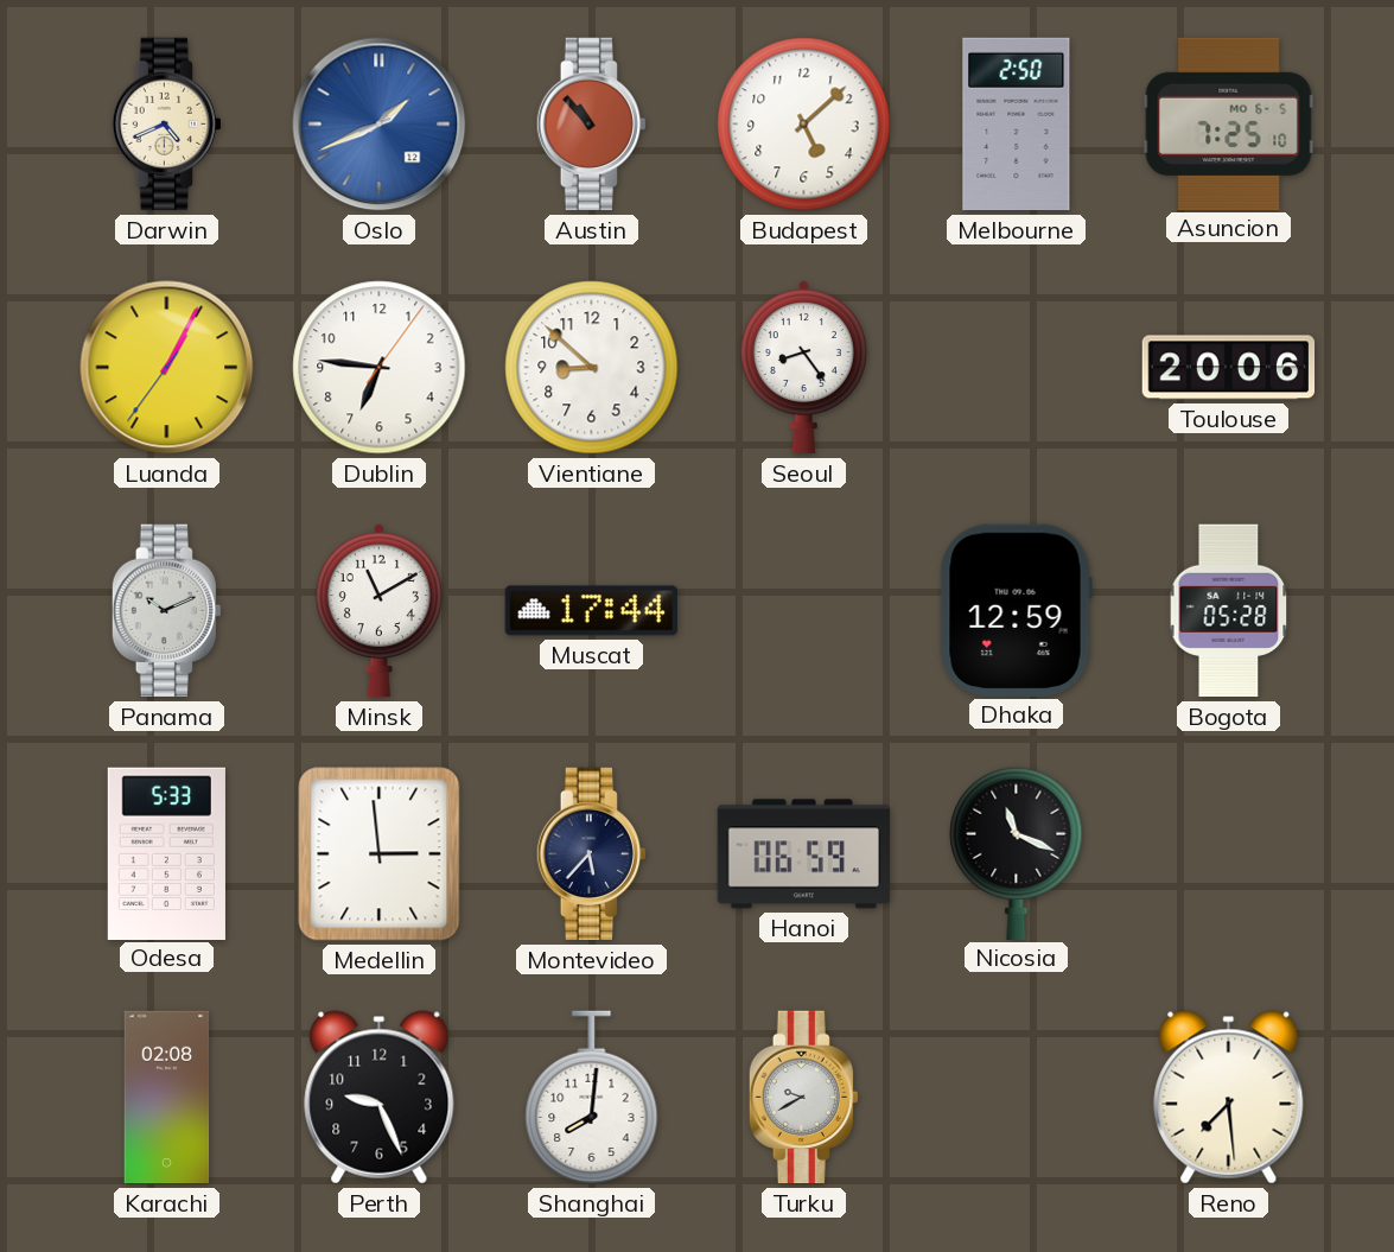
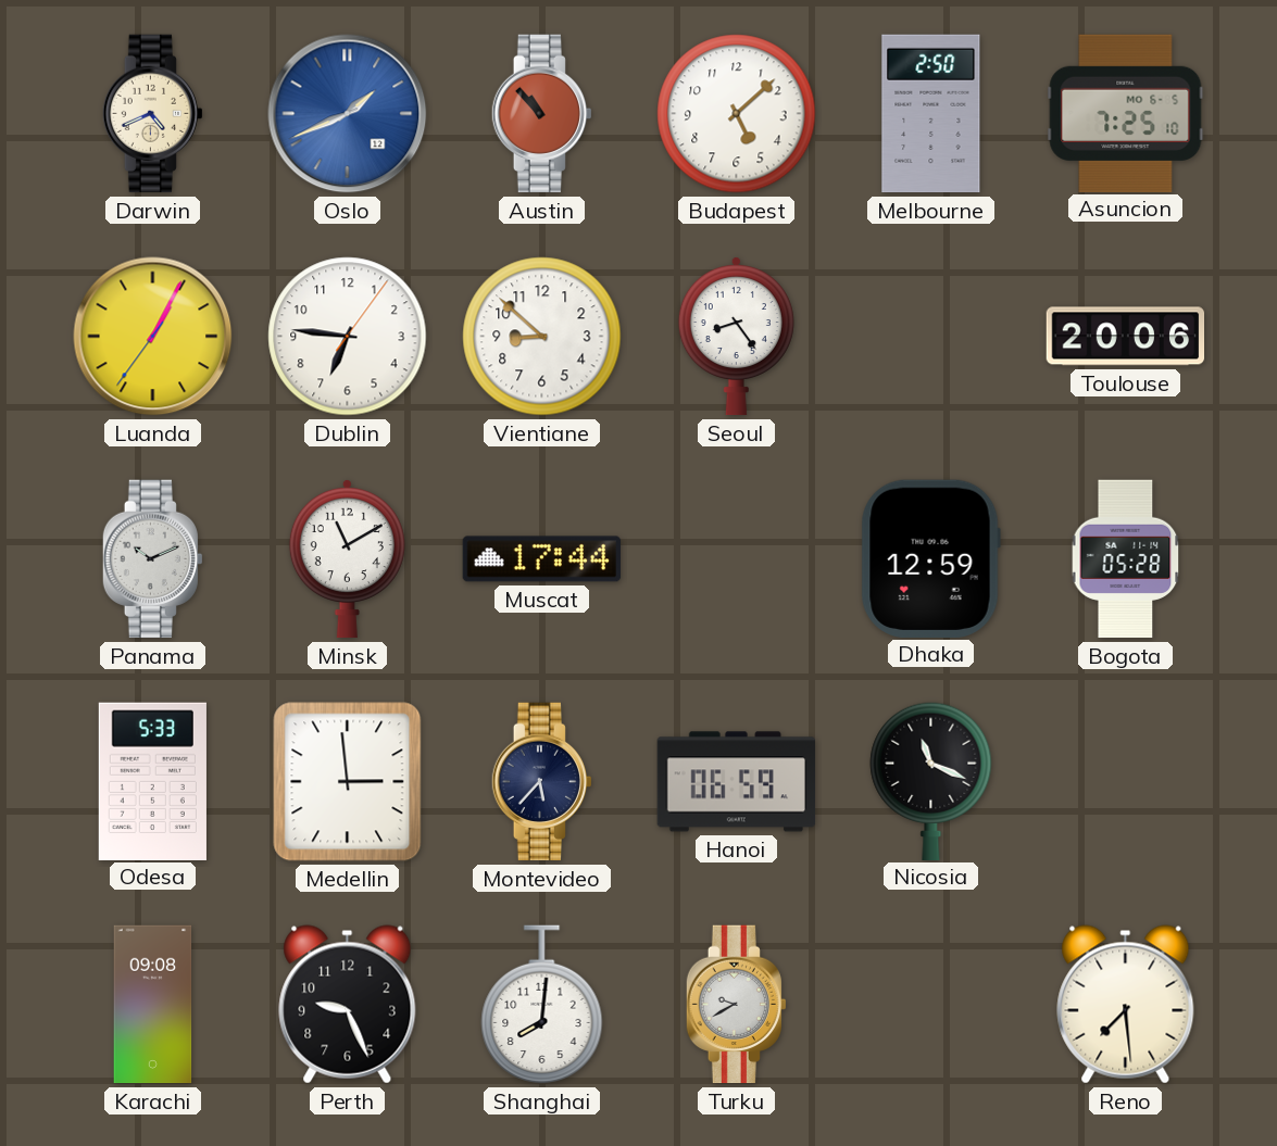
Karachi: 02:08 -> 09:08
